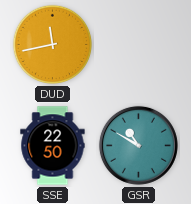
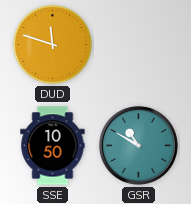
DUD: 11:43 -> 11:48
SSE: 22:50 -> 10:50
